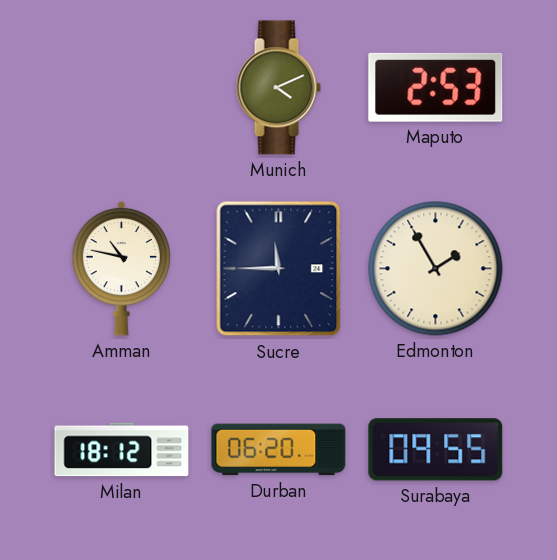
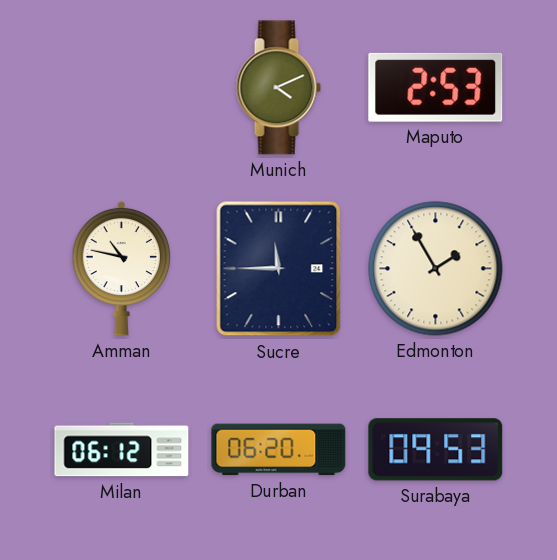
Milan: 18:12 -> 06:12
Surabaya: 09:55 -> 09:53
